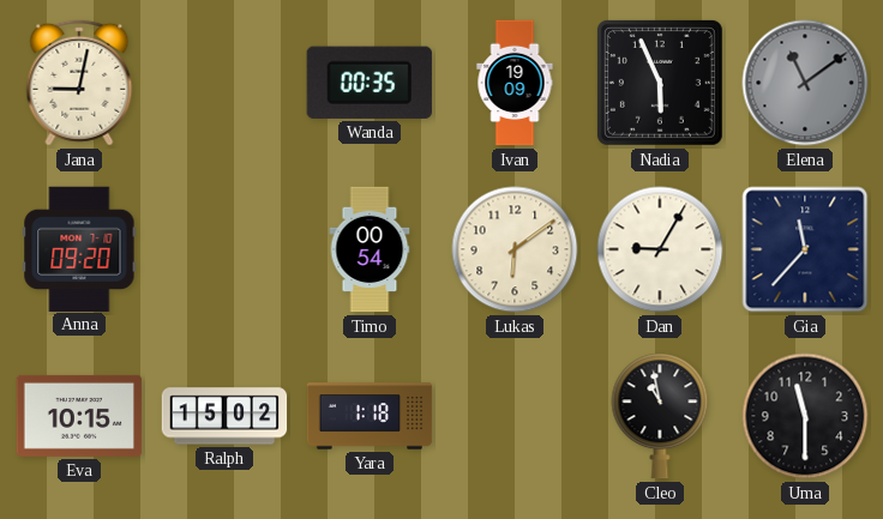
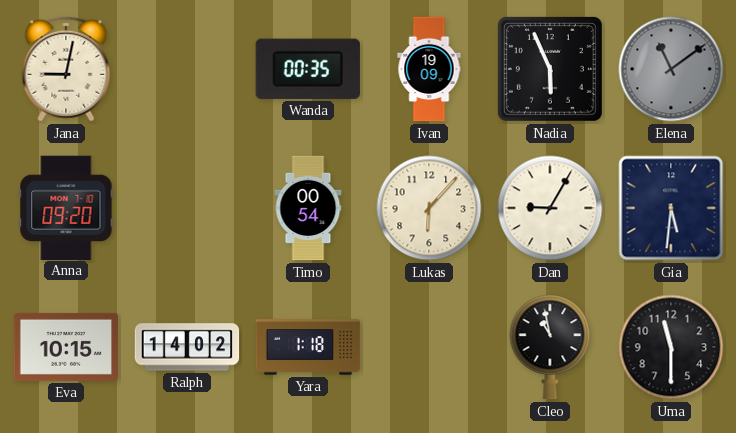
Lukas: 6:09 -> 6:07
Gia: 11:37 -> 5:31
Ralph: 15:02 -> 14:02
